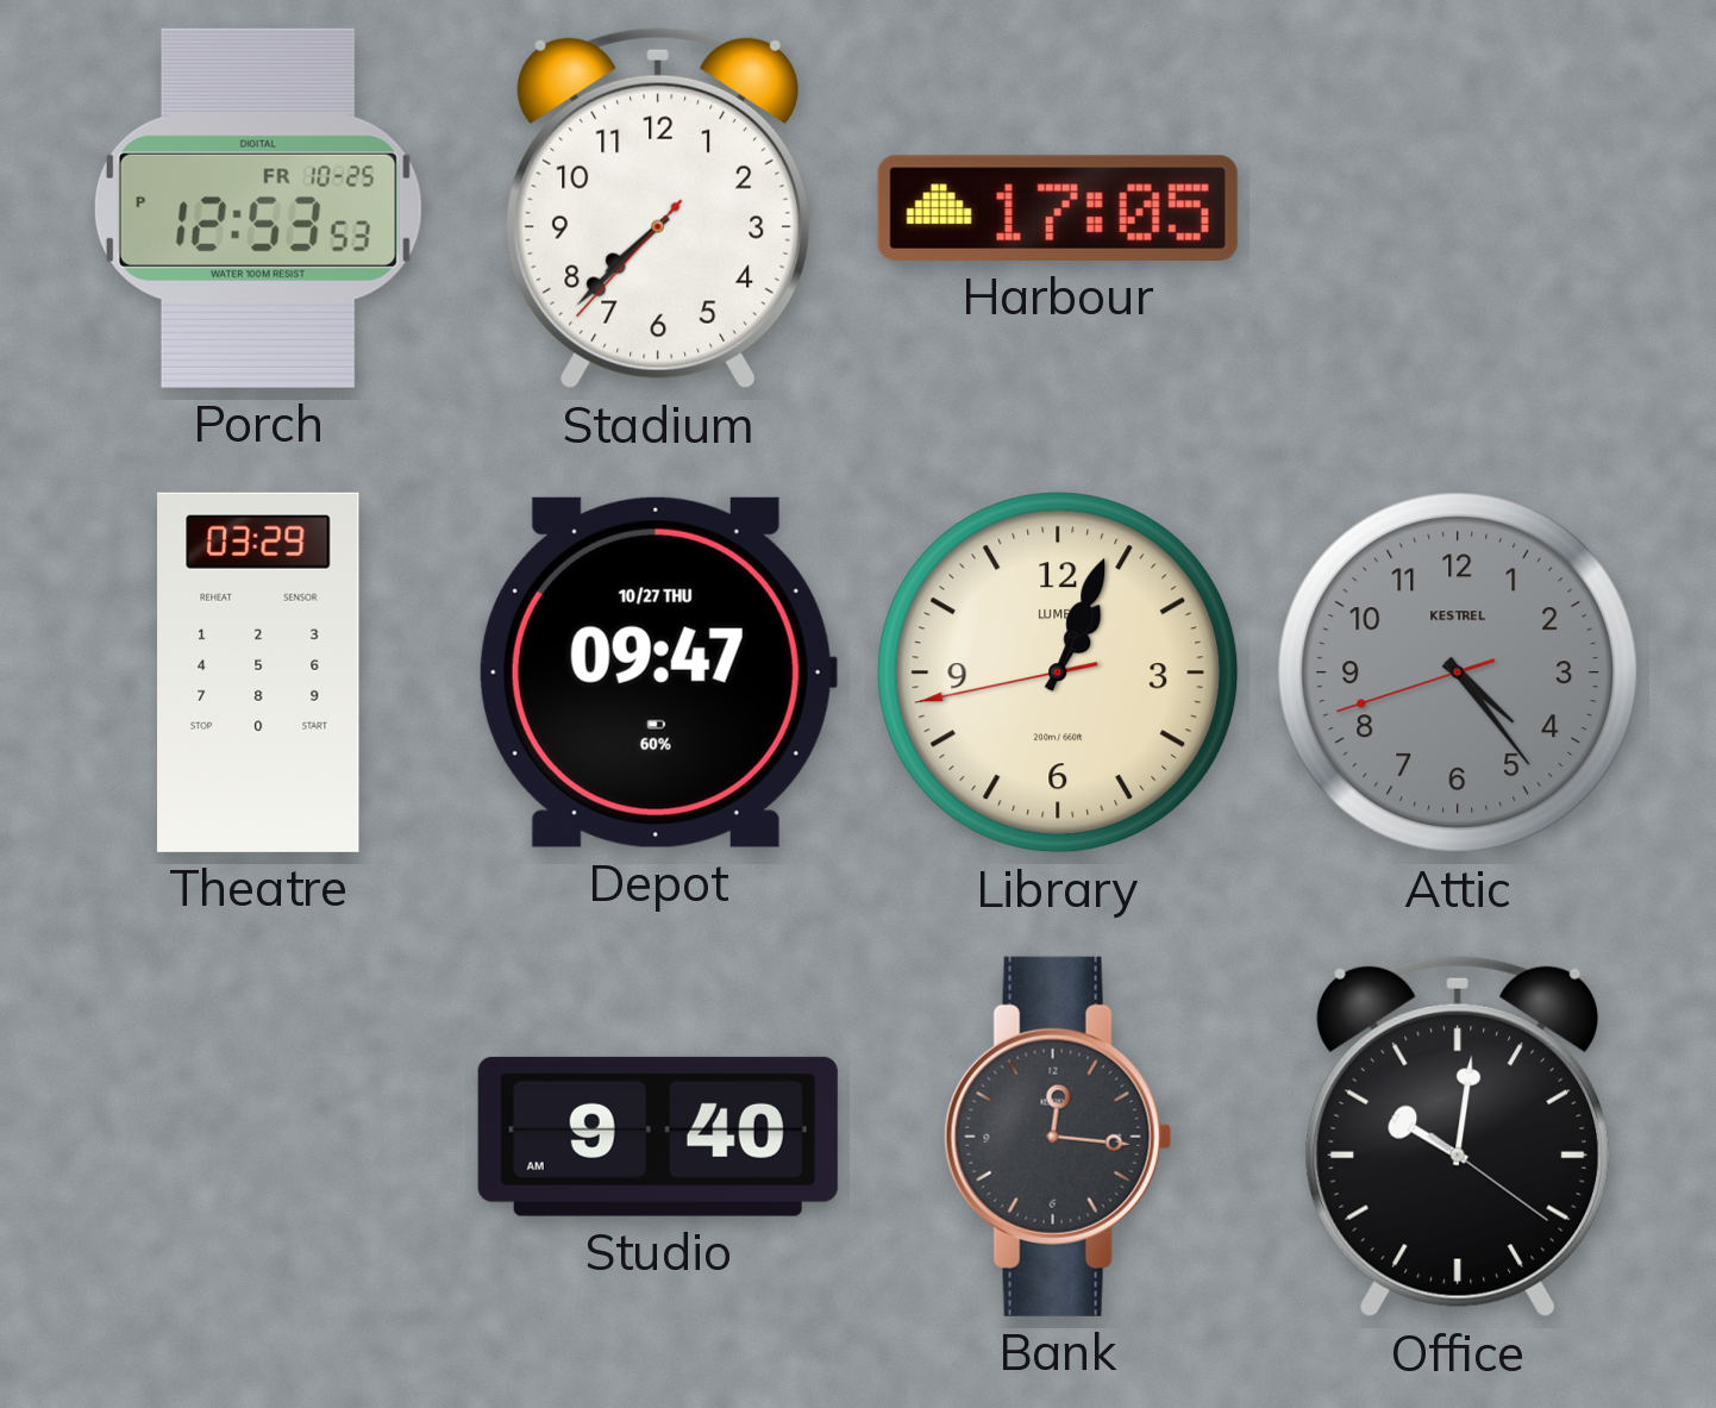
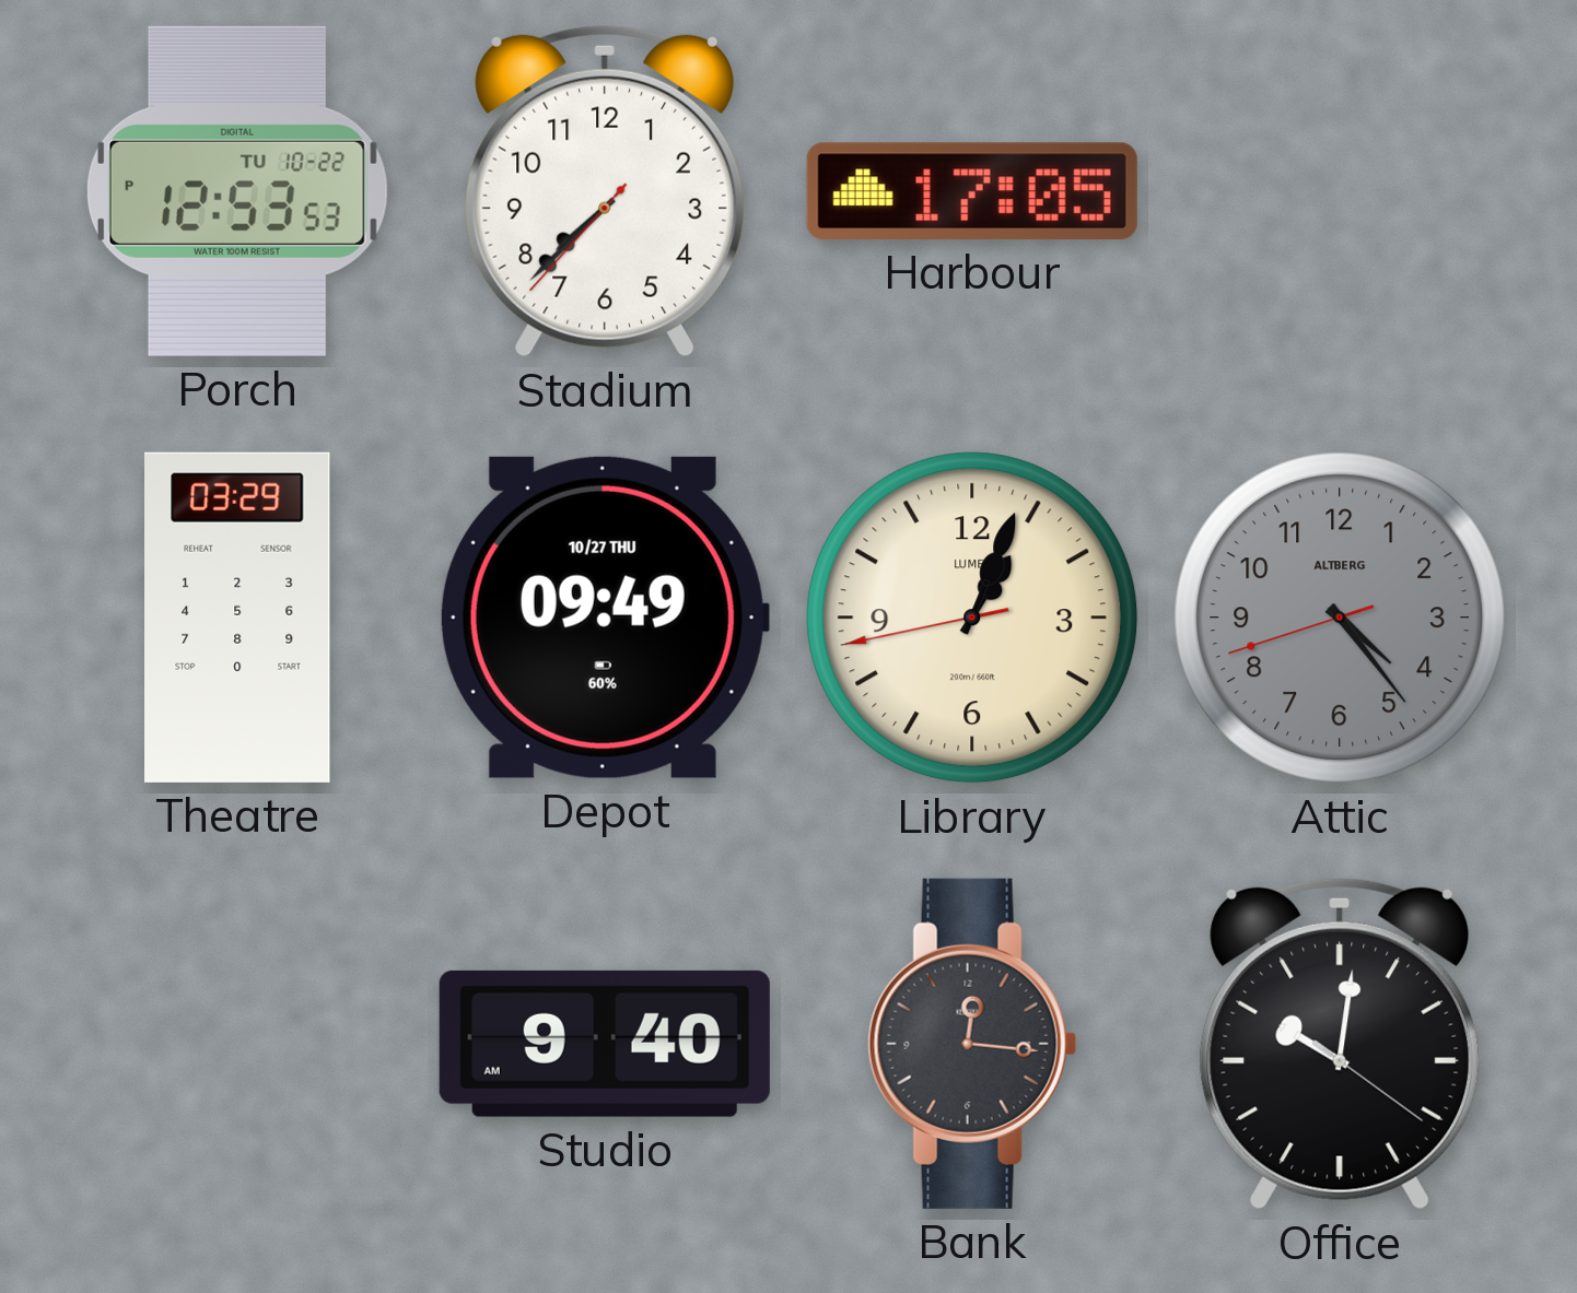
Porch date: FR 10-25 -> TU 10-22
Depot: 09:47 -> 09:49
Attic brand: KESTREL -> ALTBERG
